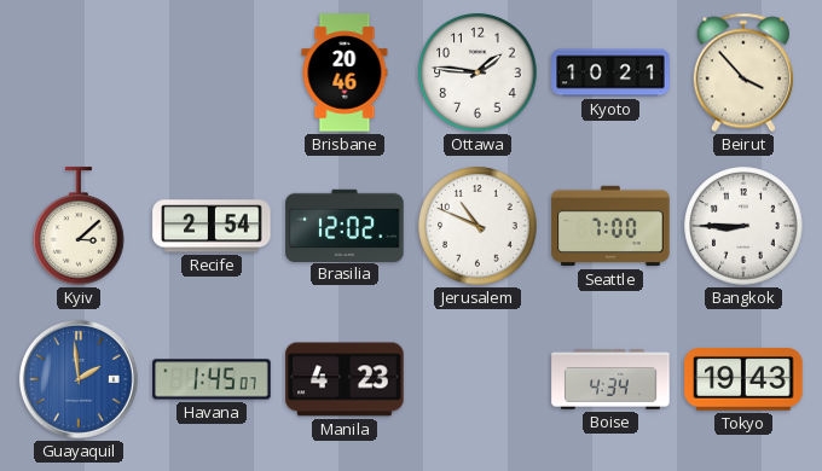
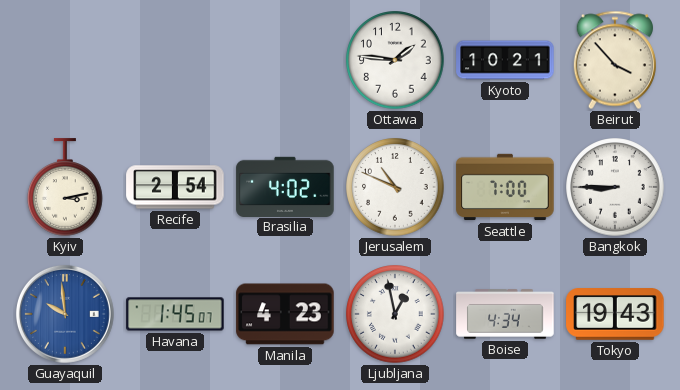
Brisbane: 20:46 -> none
Kyiv: 3:08 -> 3:13
Brasilia: 12:02 -> 4:02
Guayaquil: 1:59 -> 9:59
Ljubljana: none -> 12:58
